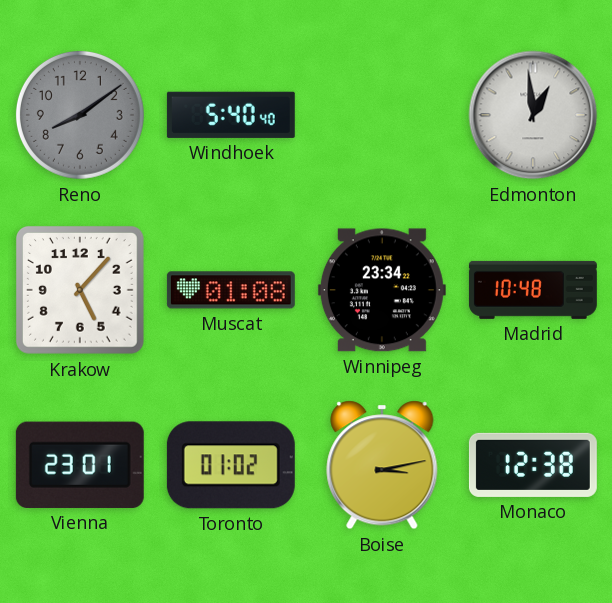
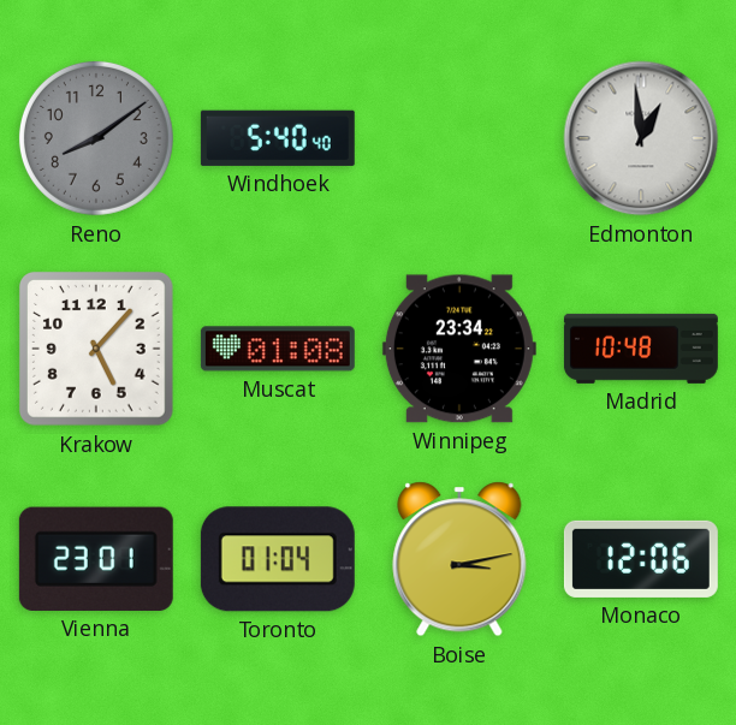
Toronto: 01:02 -> 01:04
Monaco: 12:38 -> 12:06
